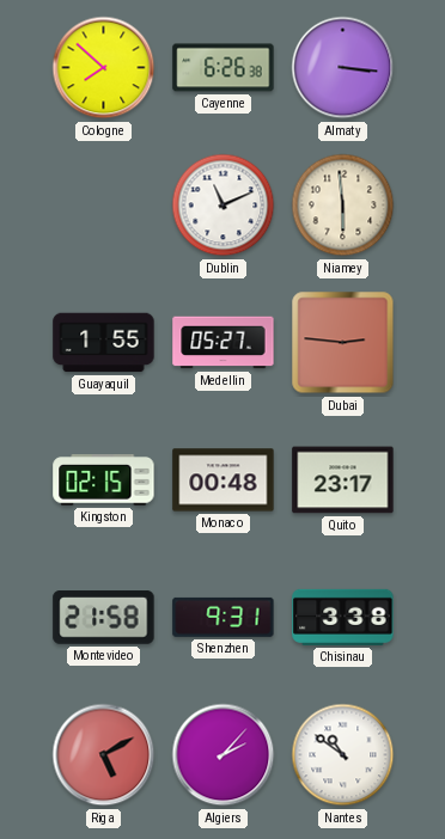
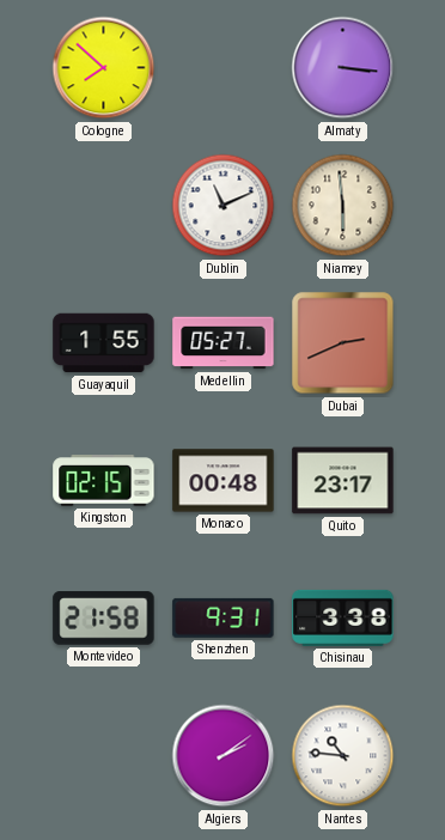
Cayenne: 6:26 -> none
Dubai: 2:46 -> 2:41
Riga: 5:10 -> none
Algiers: 2:07 -> 2:09
Nantes: 10:51 -> 10:46
